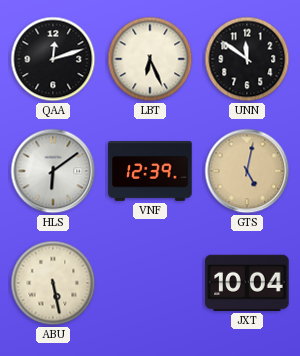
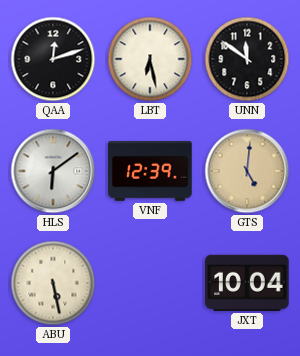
LBT: 6:26 -> 6:28
GTS: 5:02 -> 5:01
